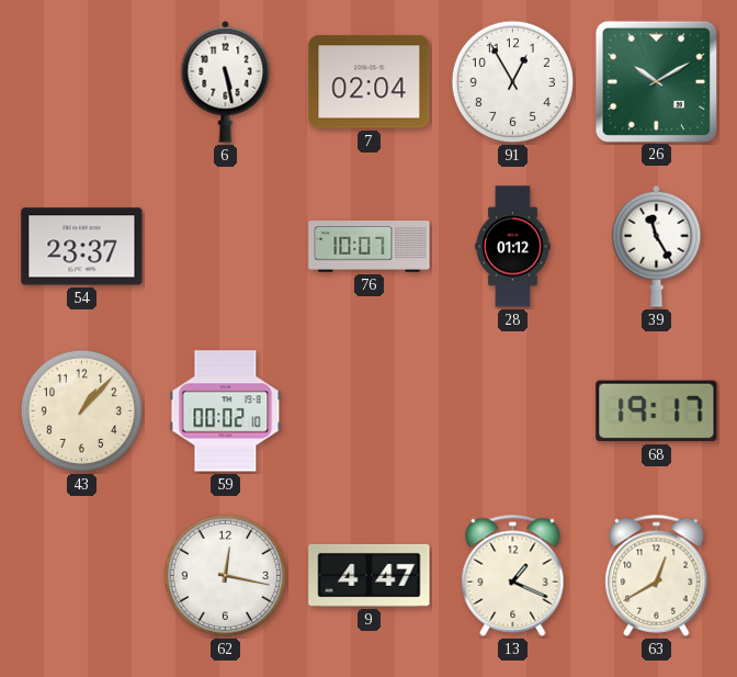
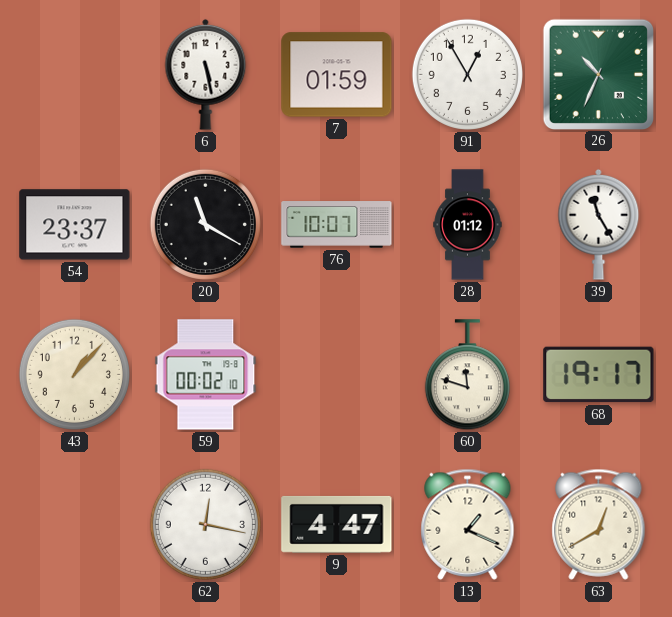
7: 02:04 -> 01:59
26: 10:10 -> 10:34
20: none -> 11:20
60: none -> 11:48
